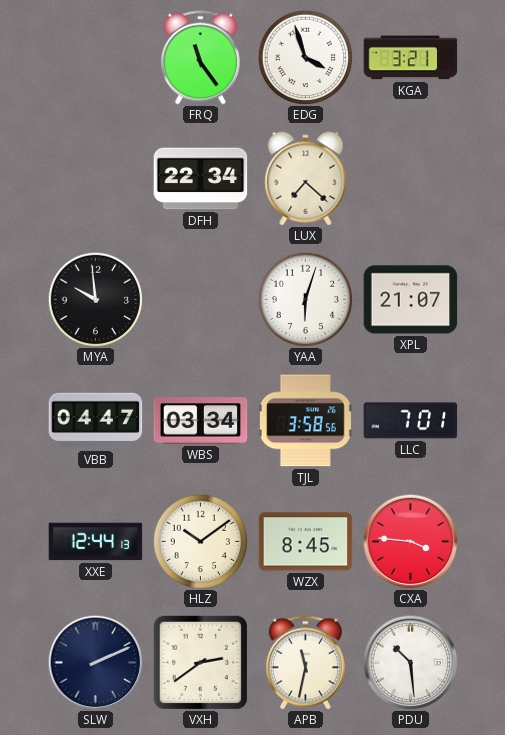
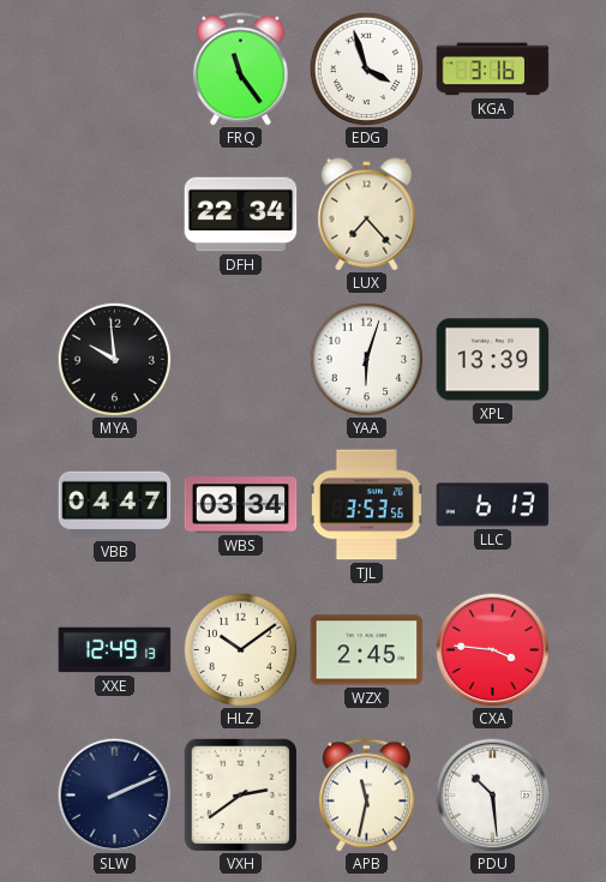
KGA: 3:21 -> 3:16
LUX: 7:22 -> 7:23
XPL: 21:07 -> 13:39
TJL: 3:58 -> 3:53
LLC: 7:01 -> 6:13
XXE: 12:44 -> 12:49
WZX: 8:45 -> 2:45
